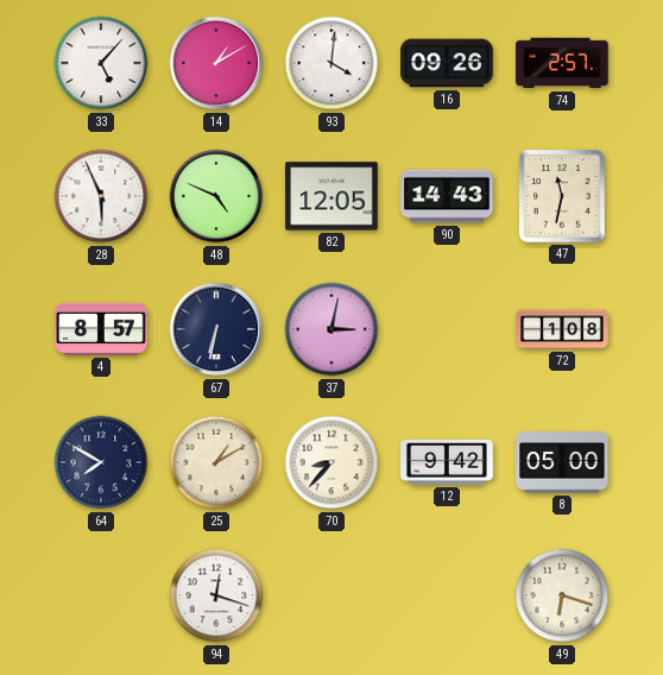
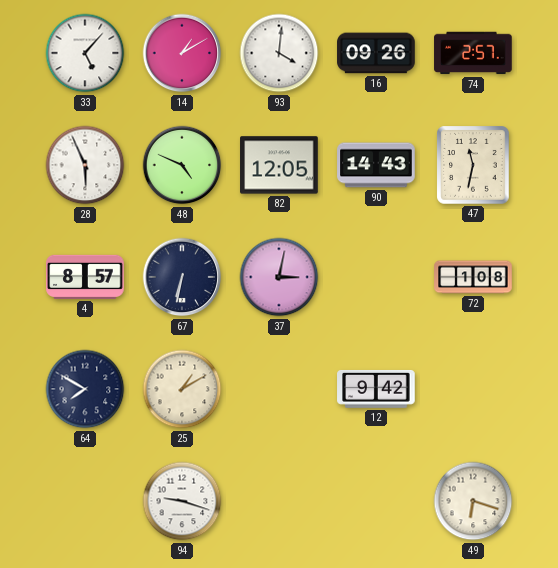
70: 8:37 -> none
8: 05:00 -> none
94: 12:18 -> 9:18
